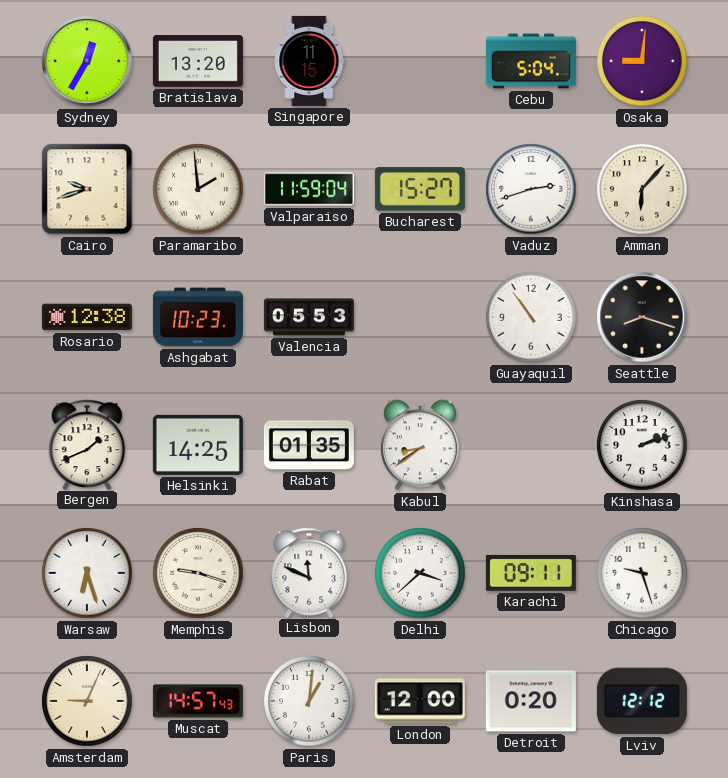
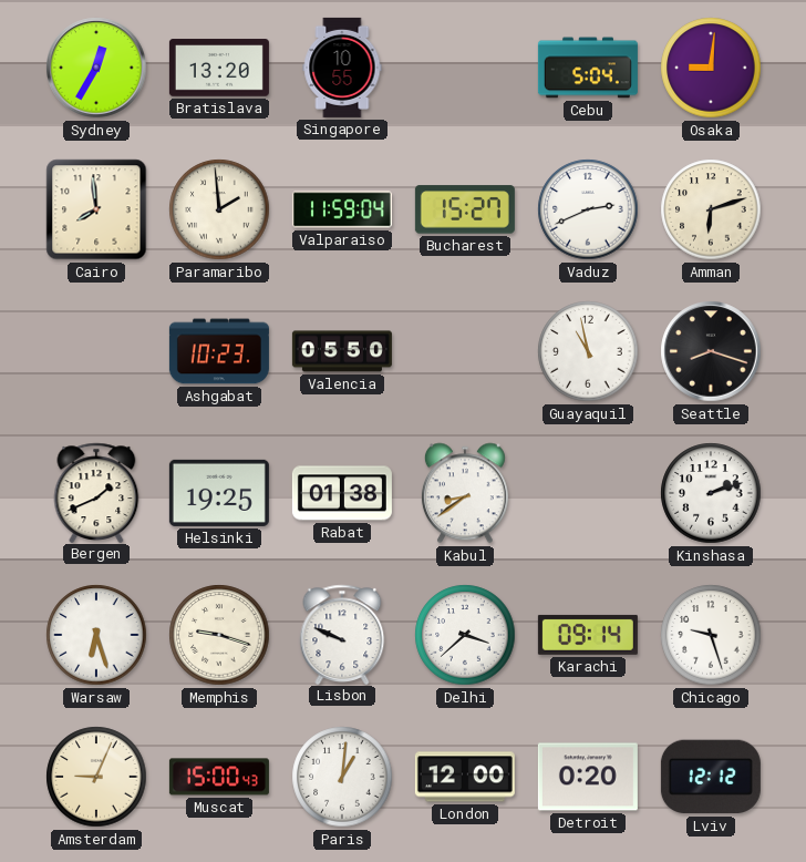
Singapore: 11:15 -> 10:55
Cairo: 9:42 -> 7:59
Vaduz: 2:42 -> 2:41
Amman: 6:07 -> 6:12
Rosario: 12:38 -> none
Valencia: 05:53 -> 05:50
Guayaquil: 10:54 -> 10:58
Helsinki: 14:25 -> 19:25
Rabat: 01:35 -> 01:38
Lisbon: 11:49 -> 9:49
Karachi: 09:11 -> 09:14
Muscat: 14:57 -> 15:00
